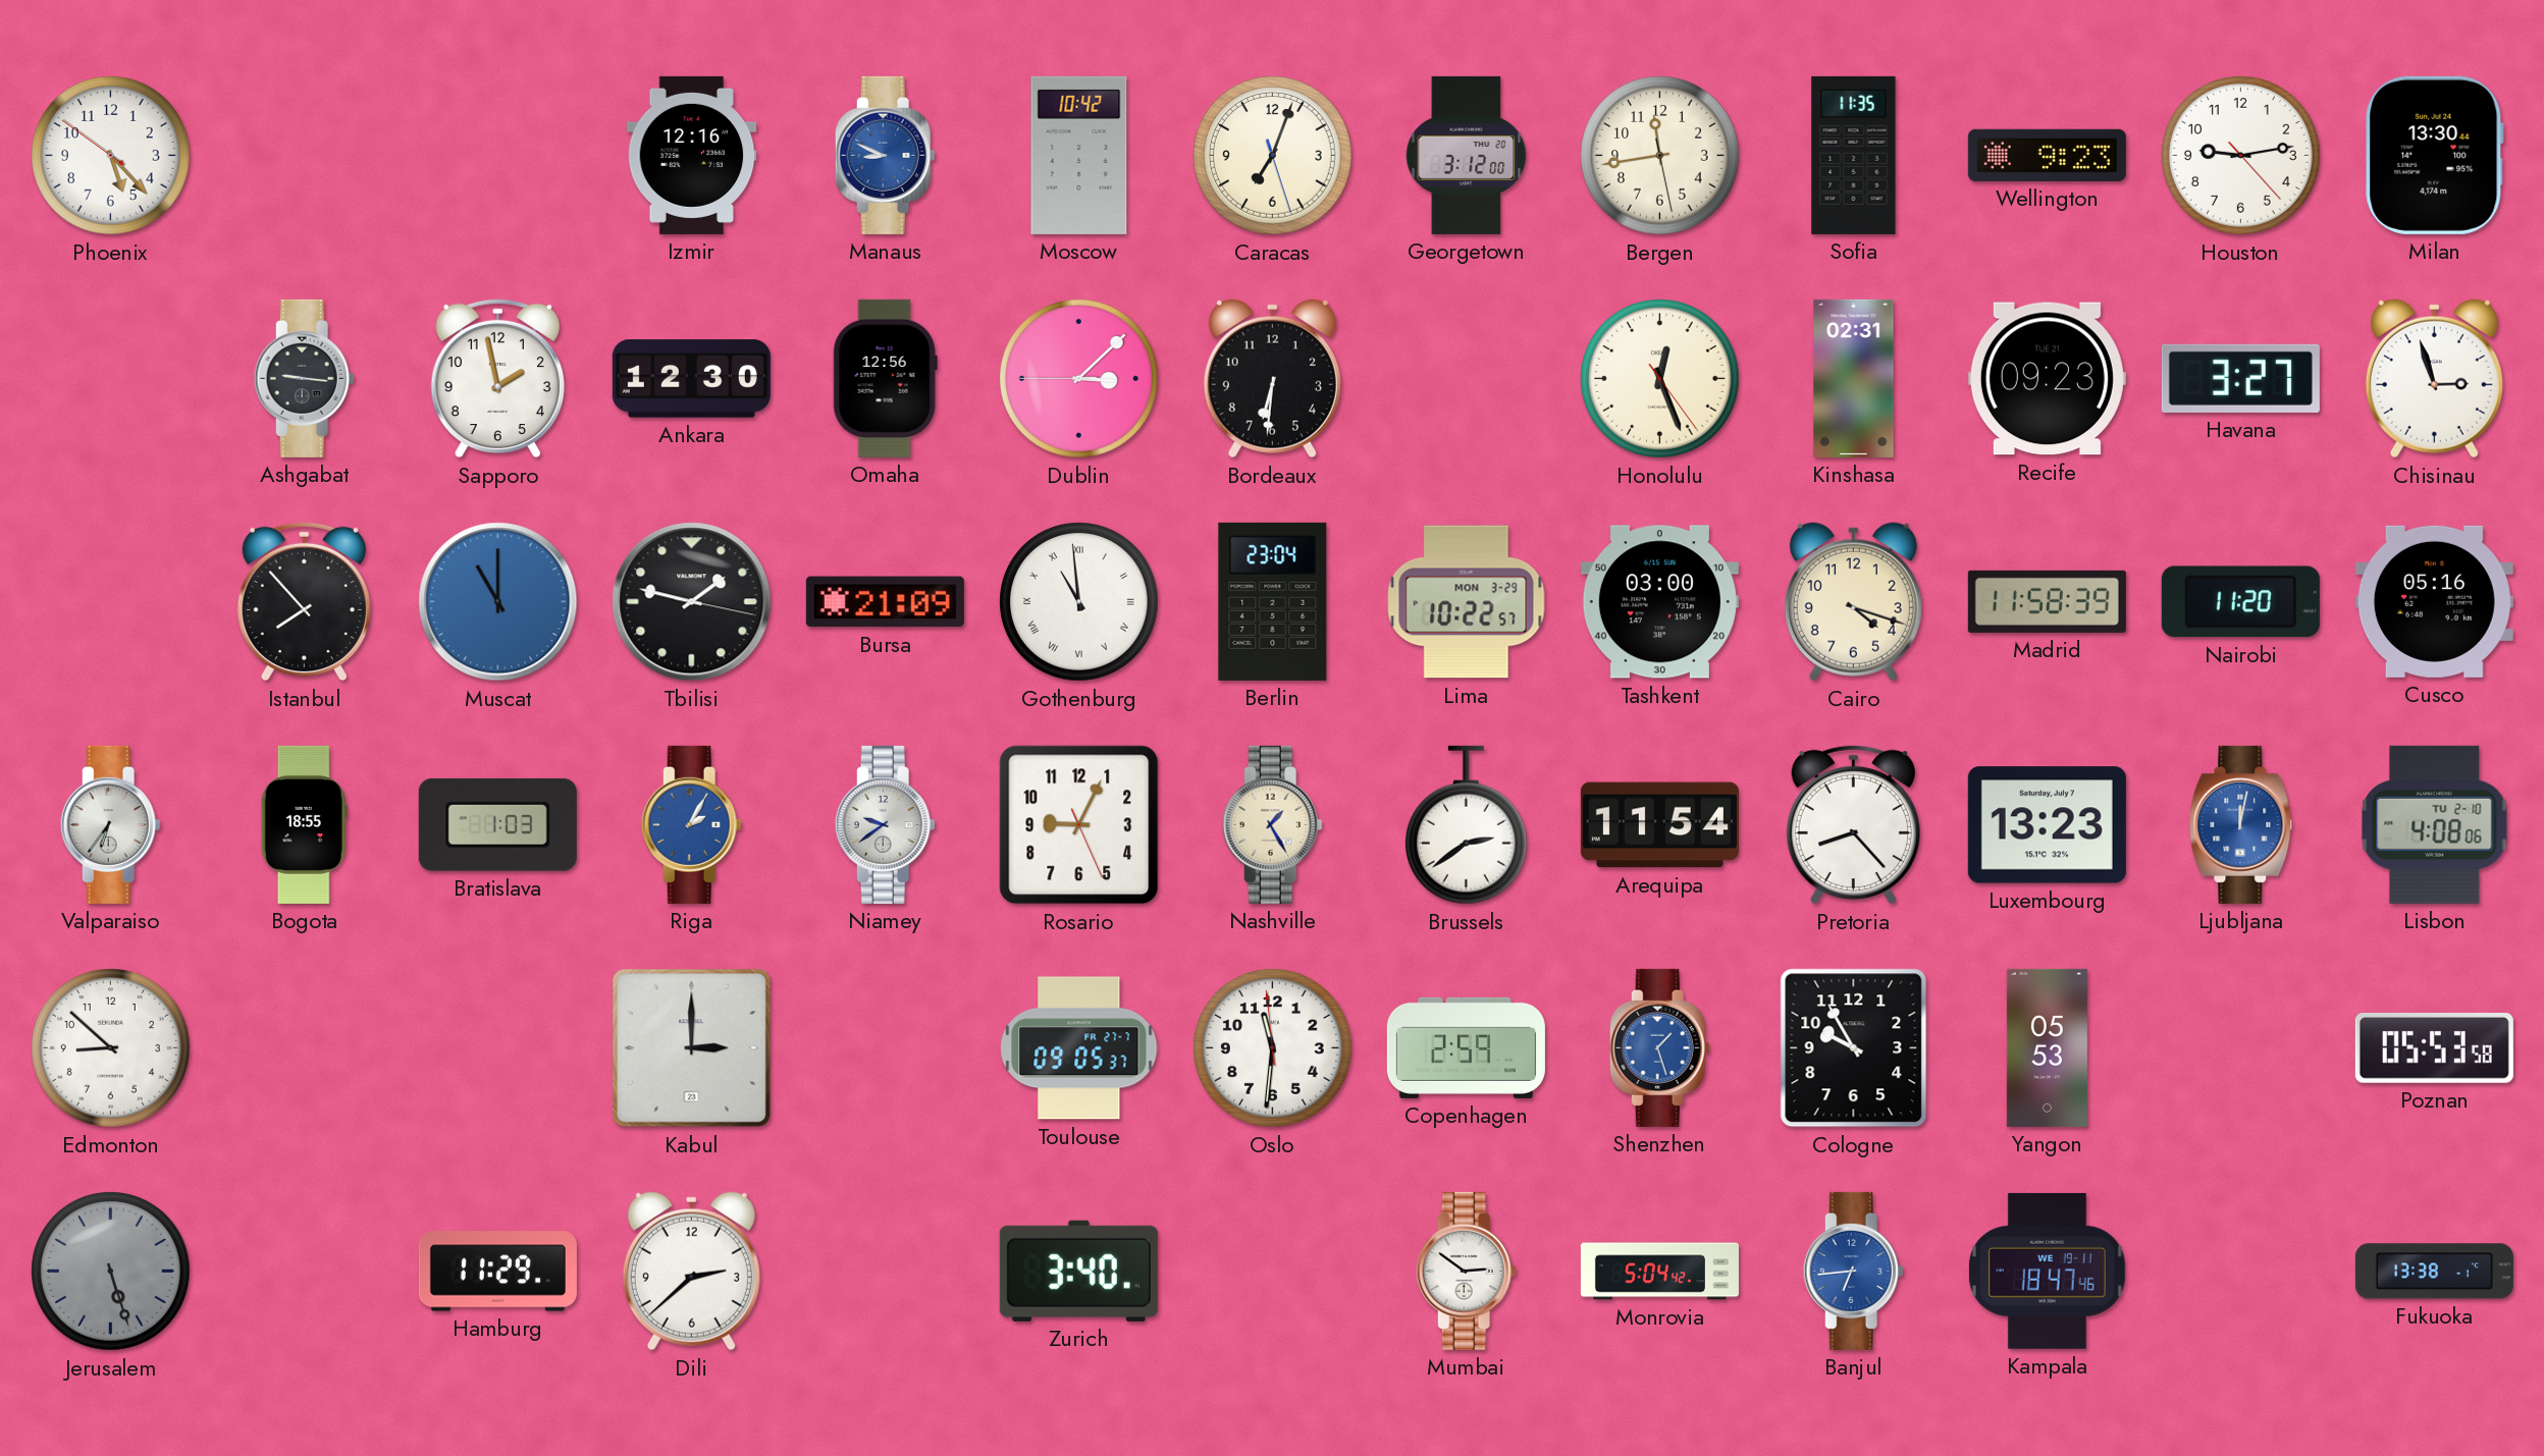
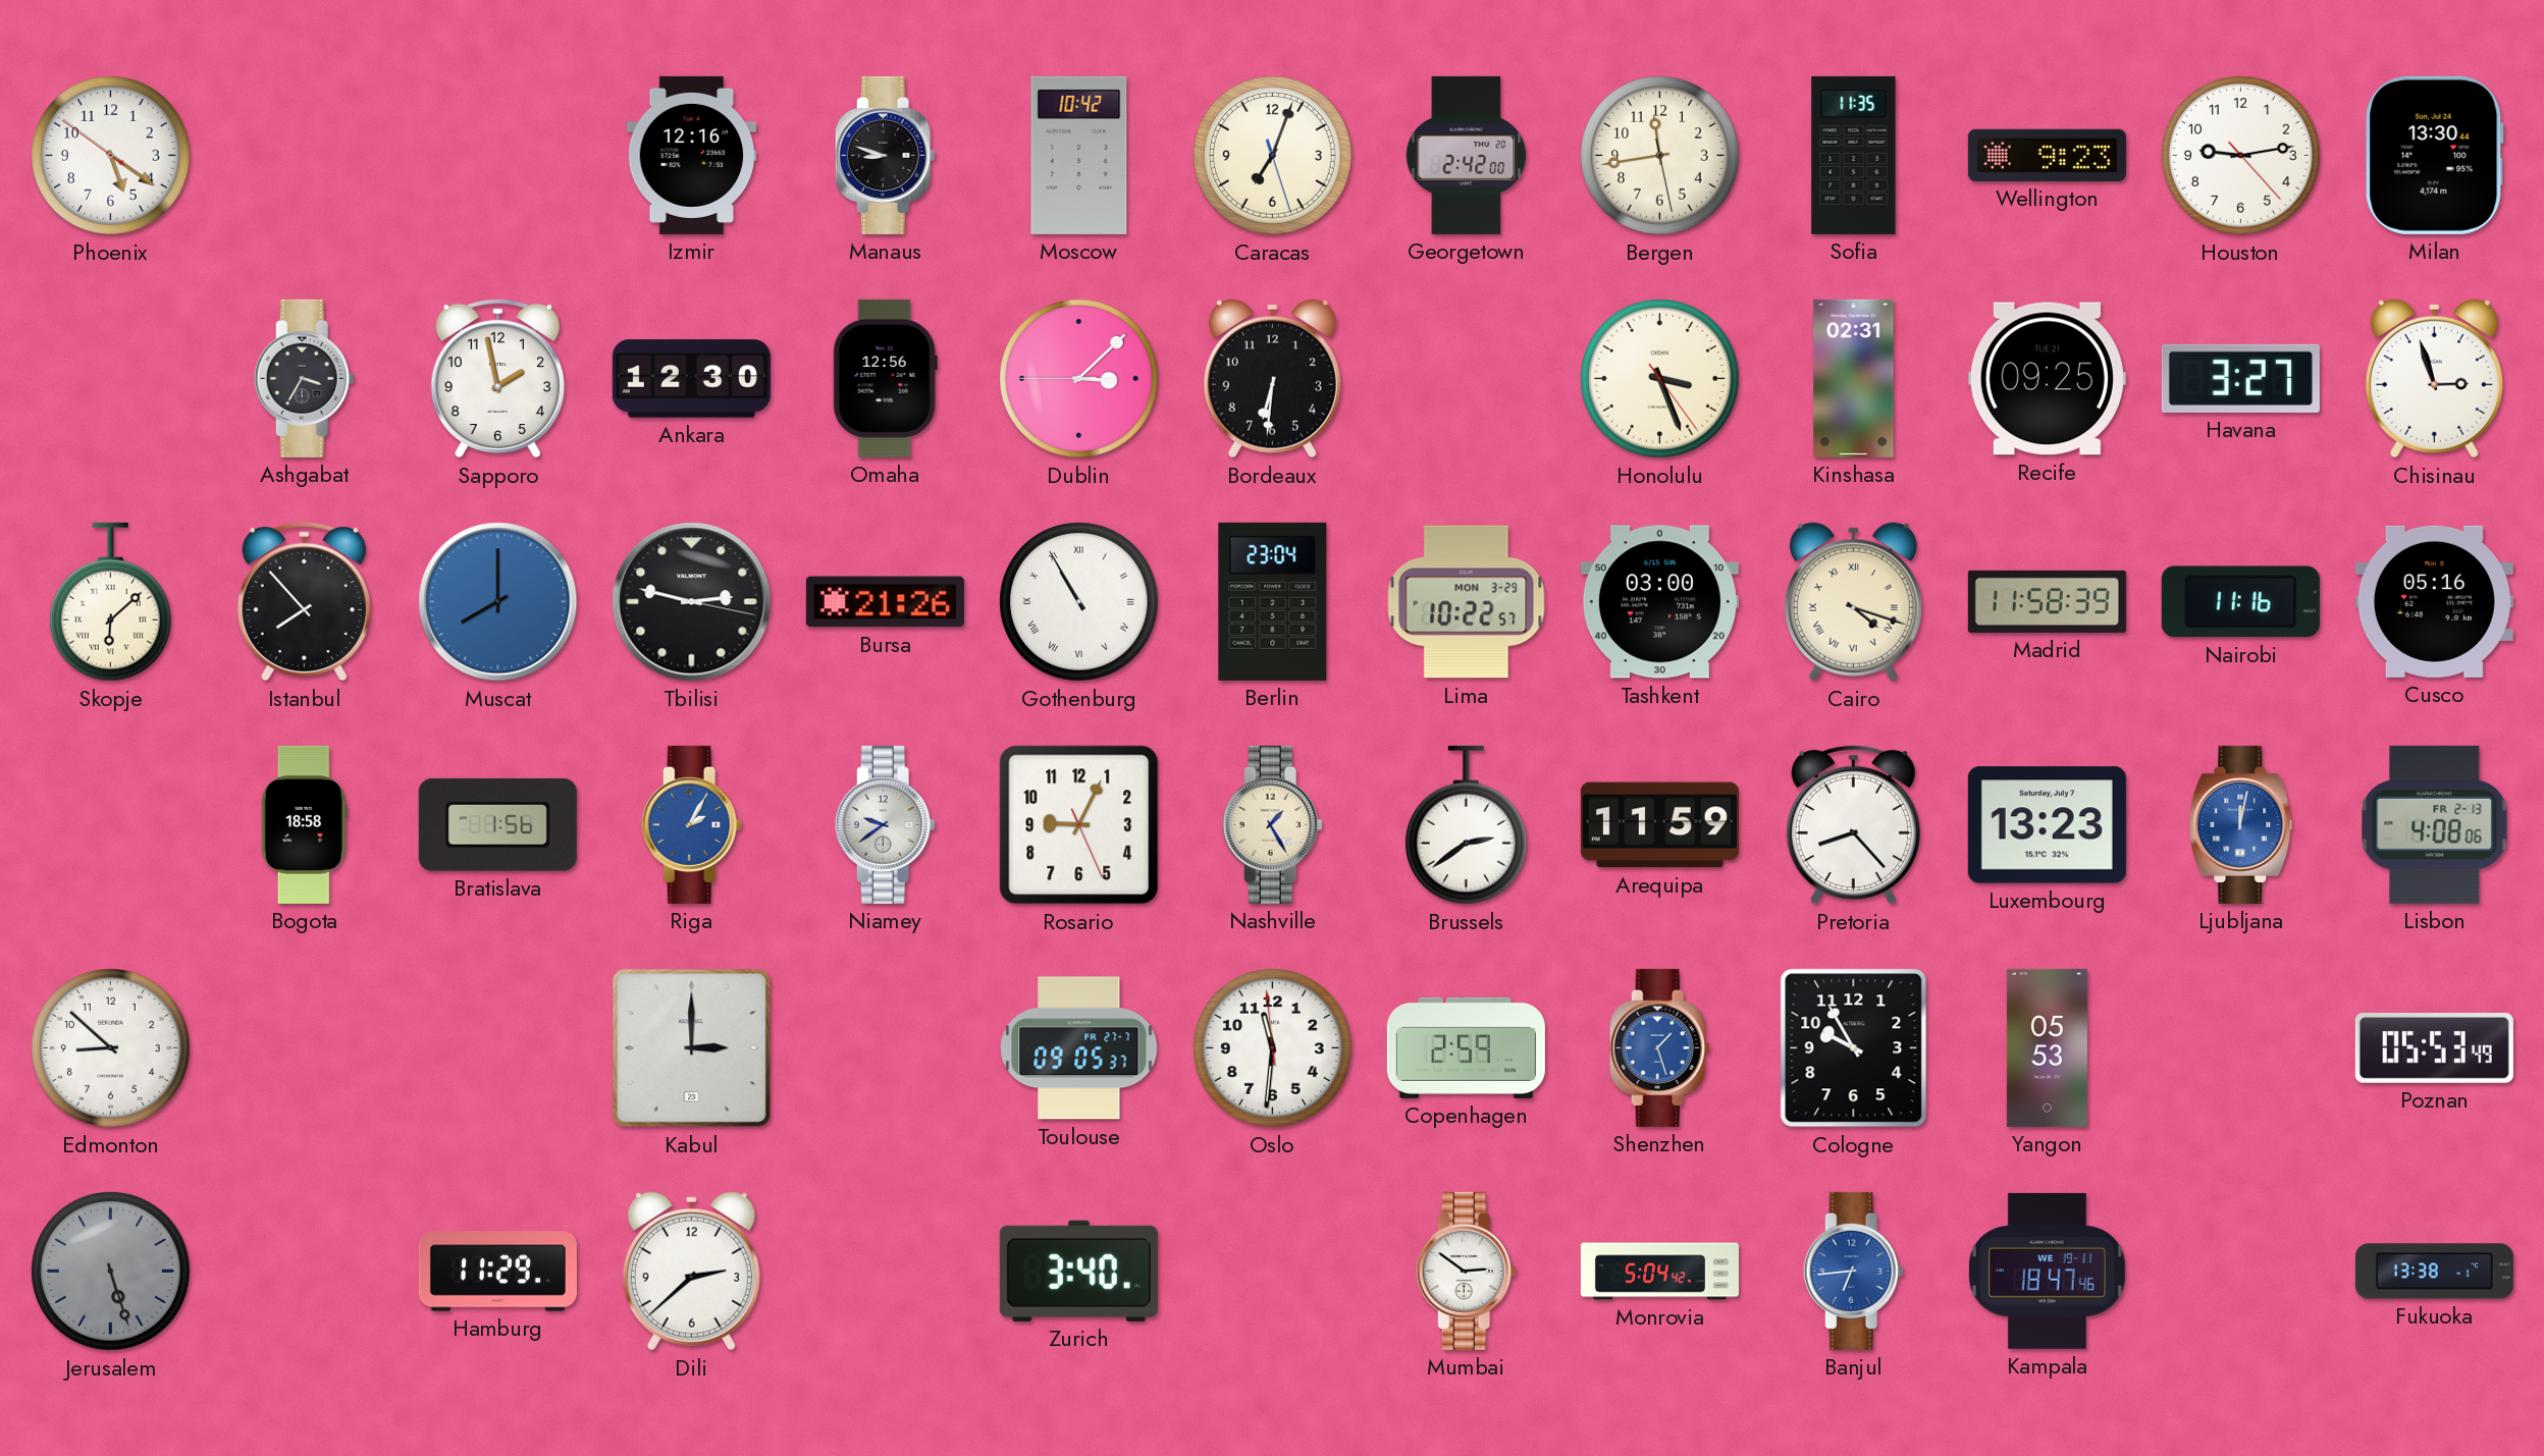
Phoenix: 5:22 -> 5:20
Manaus: 8:49 -> 8:48
Manaus dial: blue -> black
Georgetown: 3:12 -> 2:42
Ashgabat: 9:16 -> 3:35
Honolulu: 12:26 -> 3:26
Recife: 09:23 -> 09:25
Skopje: none -> 6:08
Muscat: 11:00 -> 8:00
Tbilisi: 1:47 -> 2:47
Bursa: 21:09 -> 21:26
Gothenburg: 10:59 -> 10:55
Cairo numerals: Arabic -> Roman
Nairobi: 11:20 -> 11:16
Valparaiso: 6:36 -> none
Bogota: 18:55 -> 18:58
Bratislava: 1:03 -> 1:56
Arequipa: 11:54 -> 11:59
Lisbon date: TU 2-10 -> FR 2-13
Poznan: 05:53:58 -> 05:53:49
